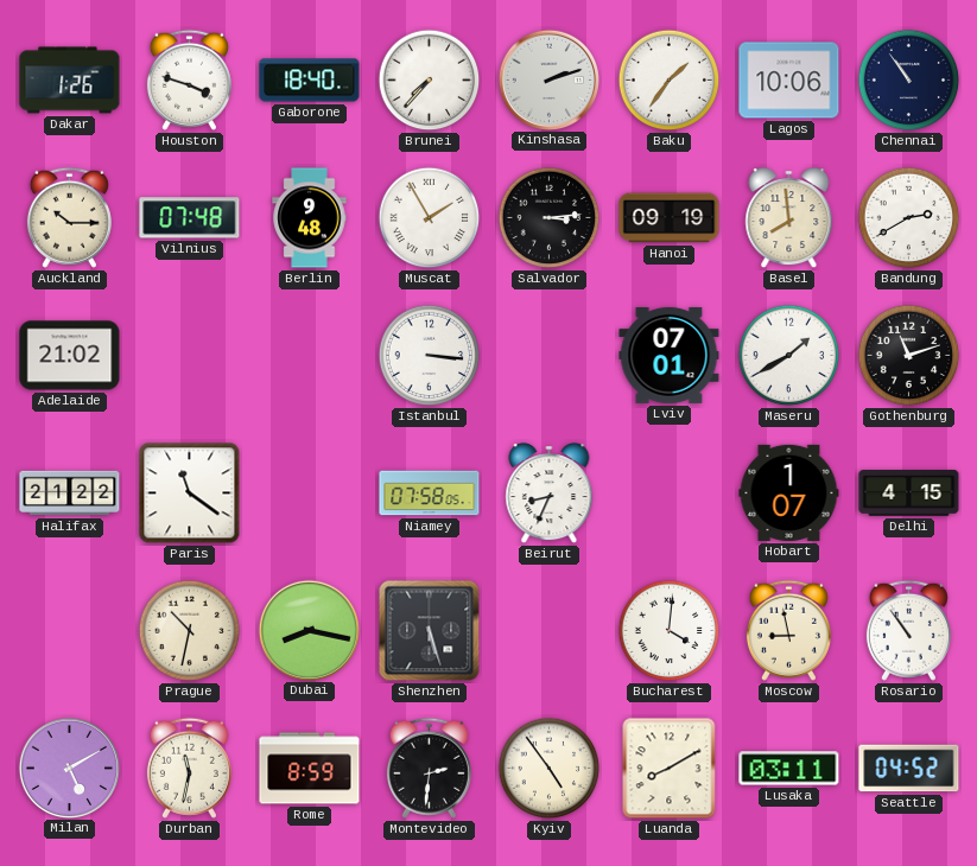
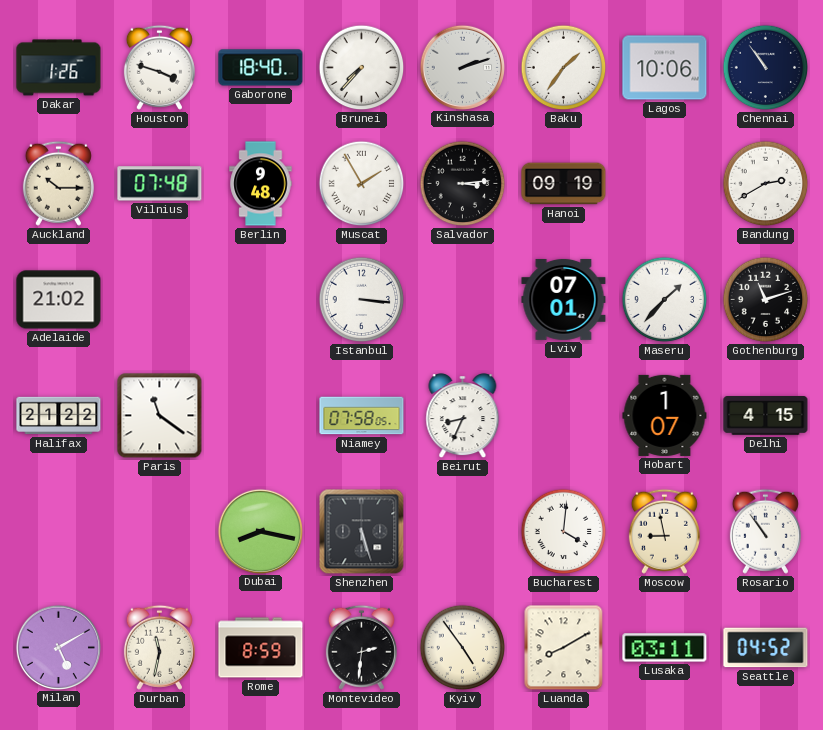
Basel: 7:59 -> none
Maseru: 1:40 -> 1:37
Prague: 10:32 -> none
